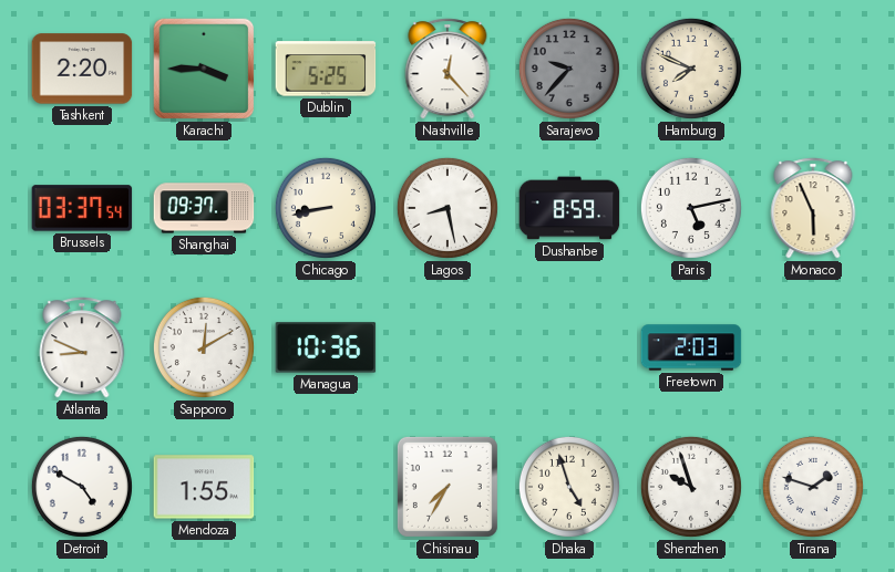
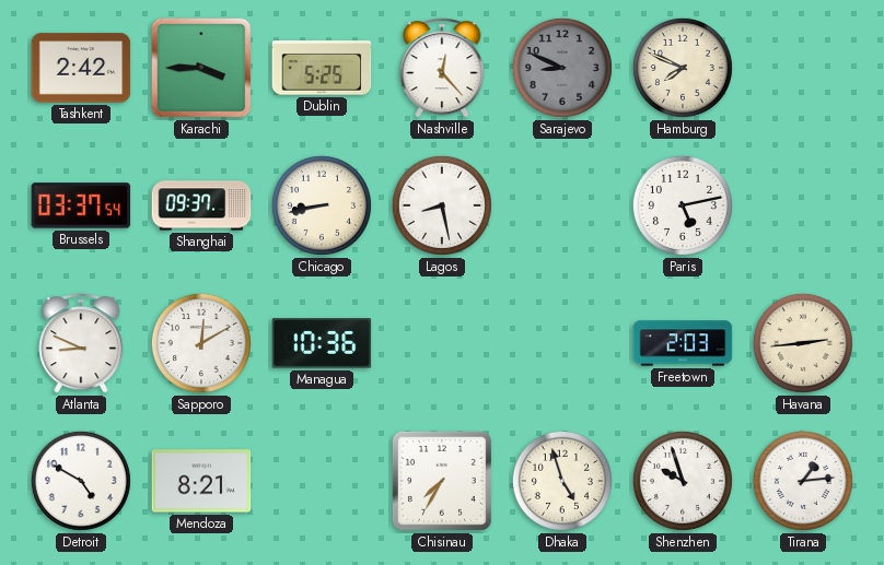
Tashkent: 2:20 -> 2:42
Sarajevo: 9:37 -> 8:49
Dushanbe: 8:59 -> none
Monaco: 5:56 -> none
Havana: none -> 2:44
Mendoza: 1:55 -> 8:21
Tirana: 1:48 -> 1:14
